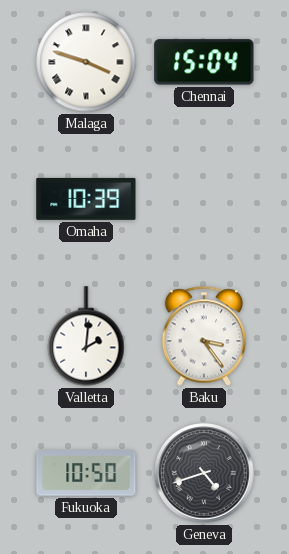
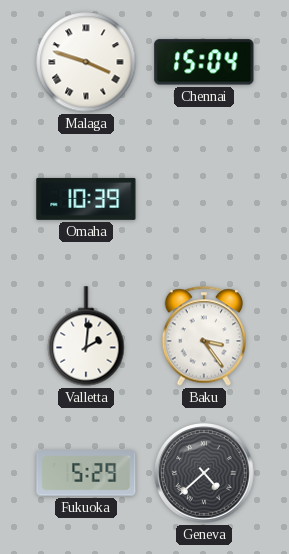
Fukuoka: 10:50 -> 5:29
Geneva: 4:42 -> 4:38
